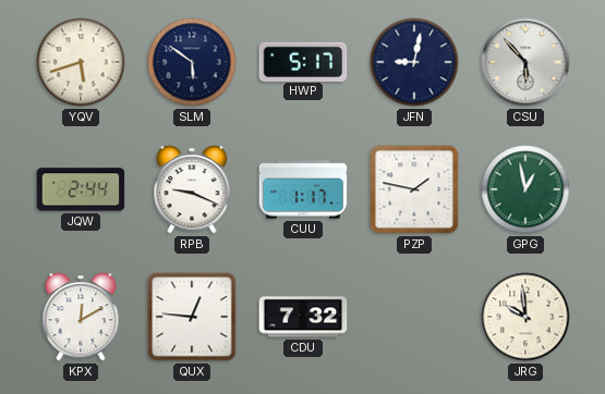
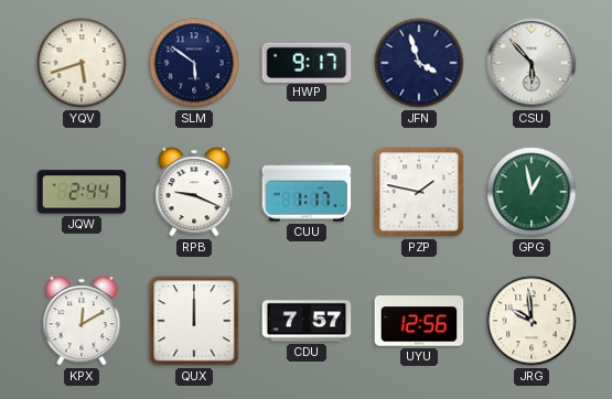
HWP: 5:17 -> 9:17
JFN: 9:02 -> 3:57
QUX: 12:46 -> 12:00
CDU: 7:32 -> 7:57
UYU: none -> 12:56
